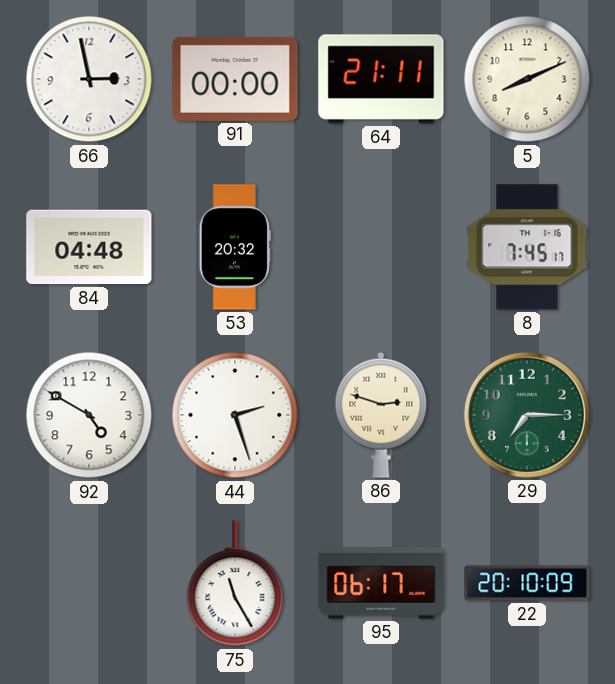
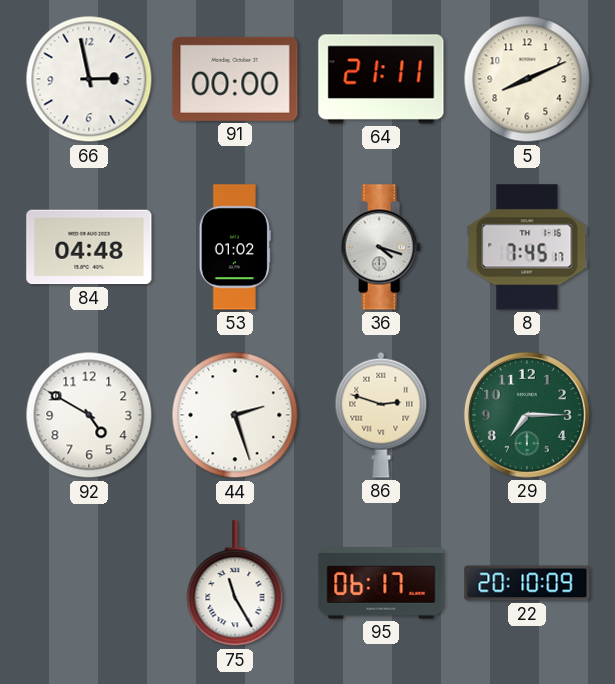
53: 20:32 -> 01:02
36: none -> 4:18
